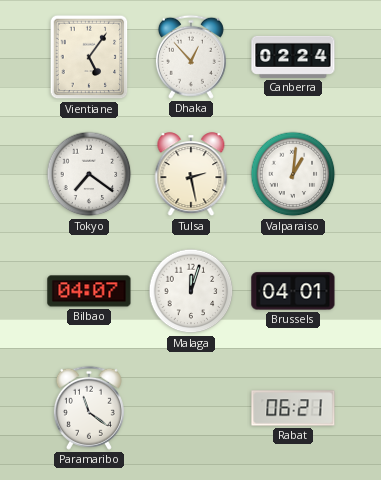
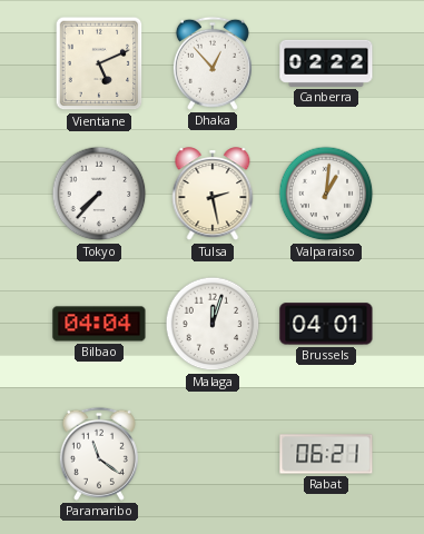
Vientiane: 5:06 -> 5:11
Canberra: 02:24 -> 02:22
Tokyo: 7:21 -> 7:37
Bilbao: 04:07 -> 04:04
